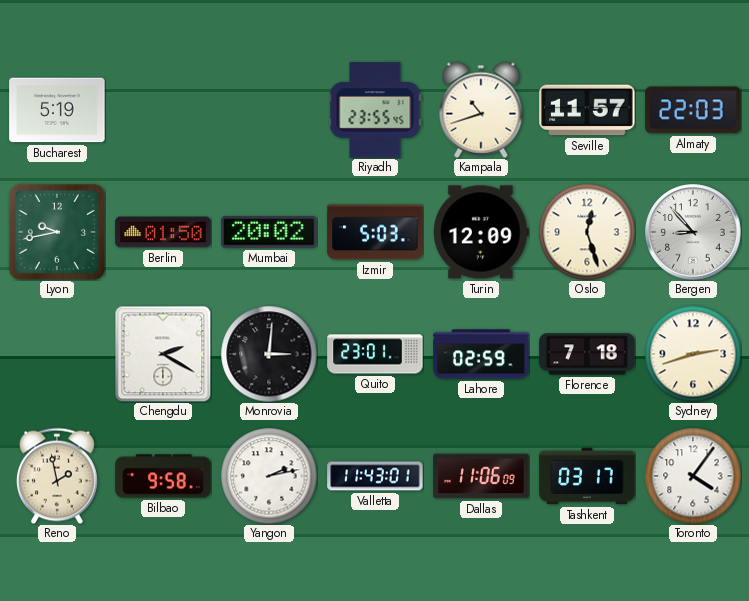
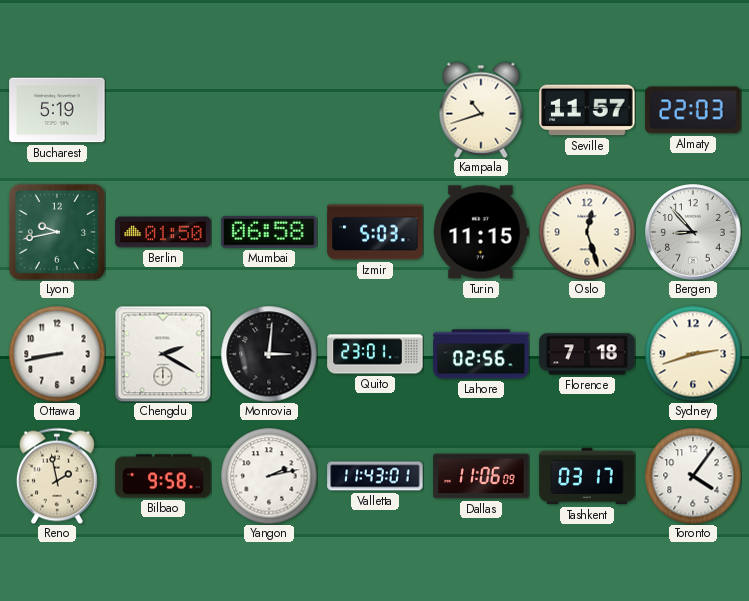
Riyadh: 23:55 -> none
Mumbai: 20:02 -> 06:58
Turin: 12:09 -> 11:15
Ottawa: none -> 8:43
Lahore: 02:59 -> 02:56
